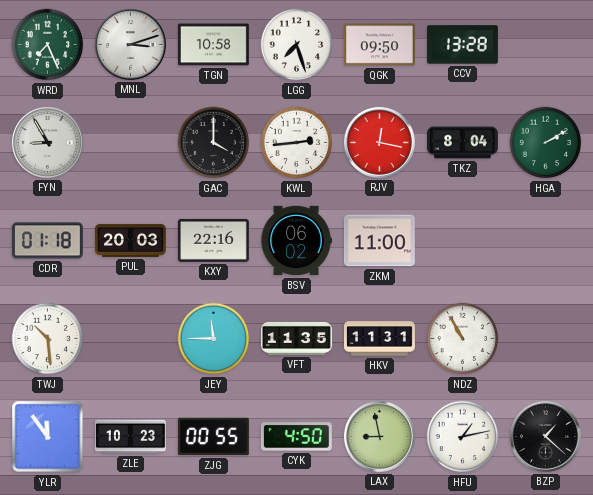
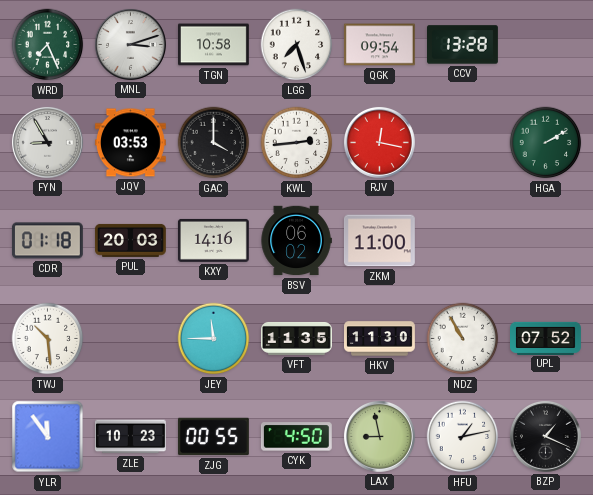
QGK: 09:50 -> 09:54
JQV: none -> 03:53
TKZ: 8:04 -> none
KXY: 22:16 -> 14:16
HKV: 11:31 -> 11:30
UPL: none -> 07:52
BZP: 1:22 -> 1:19
